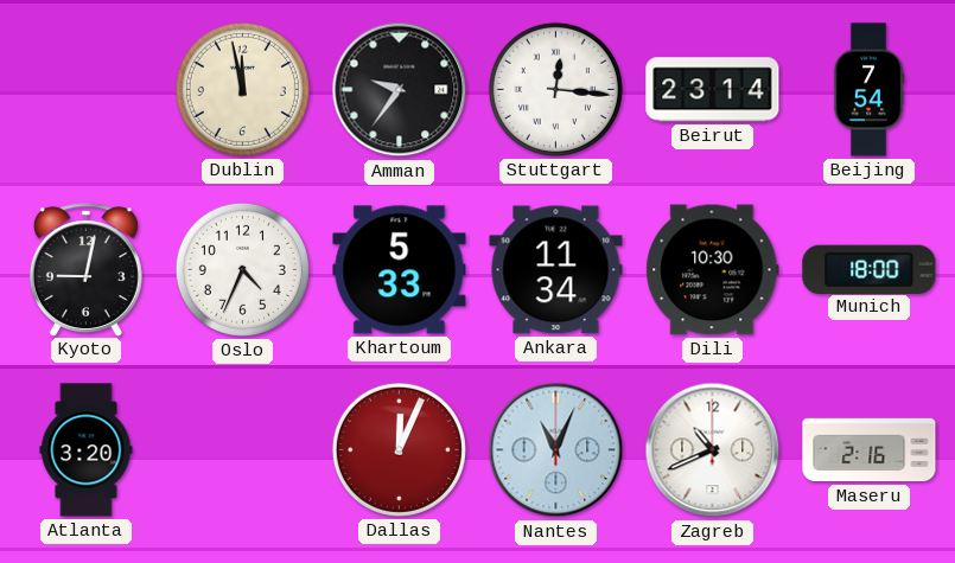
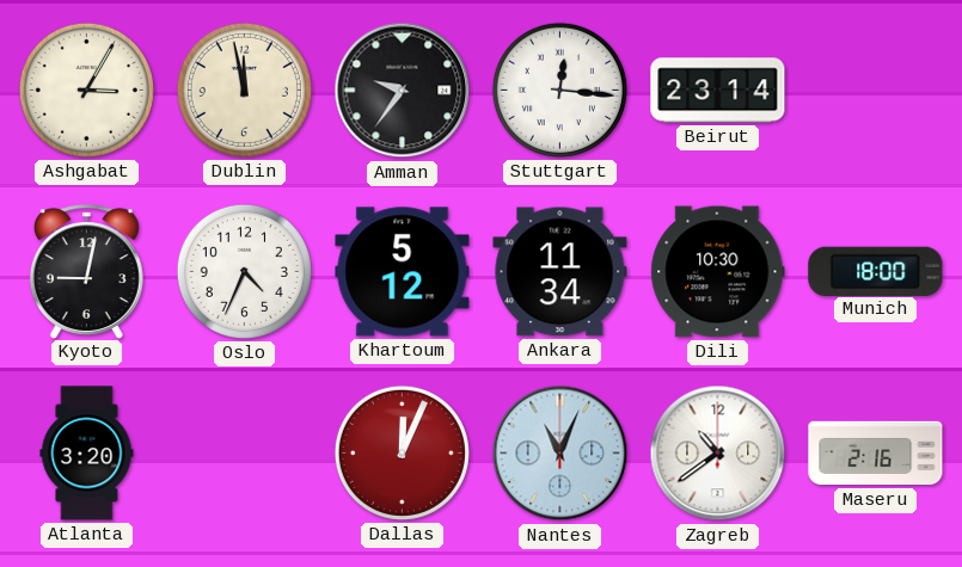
Ashgabat: none -> 3:05
Beijing: 7:54 -> none
Khartoum: 5:33 -> 5:12
Zagreb: 10:41 -> 10:39
